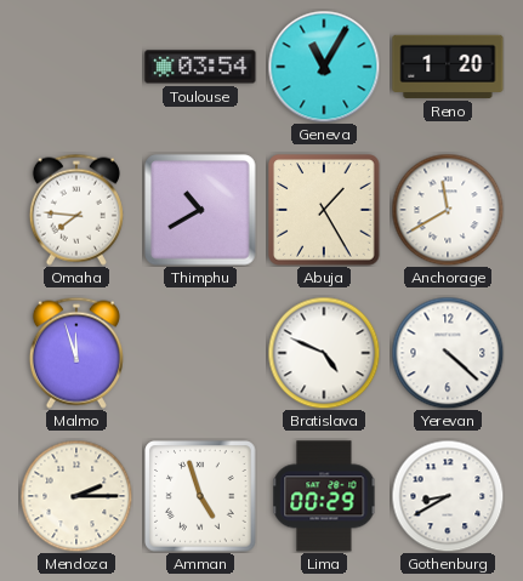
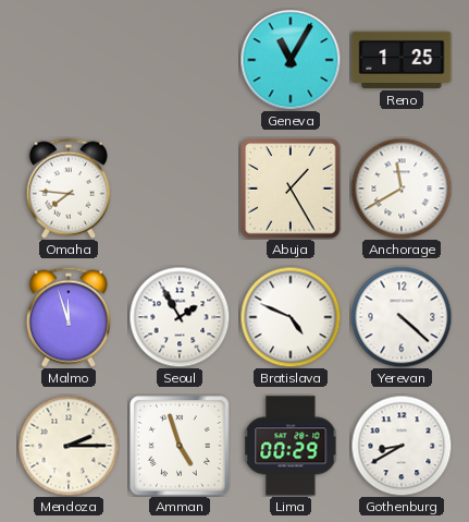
Toulouse: 03:54 -> none
Reno: 1:20 -> 1:25
Thimphu: 10:40 -> none
Seoul: none -> 1:55
